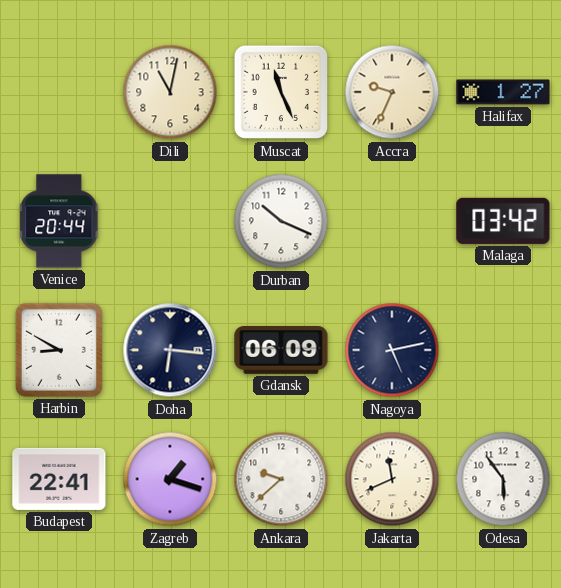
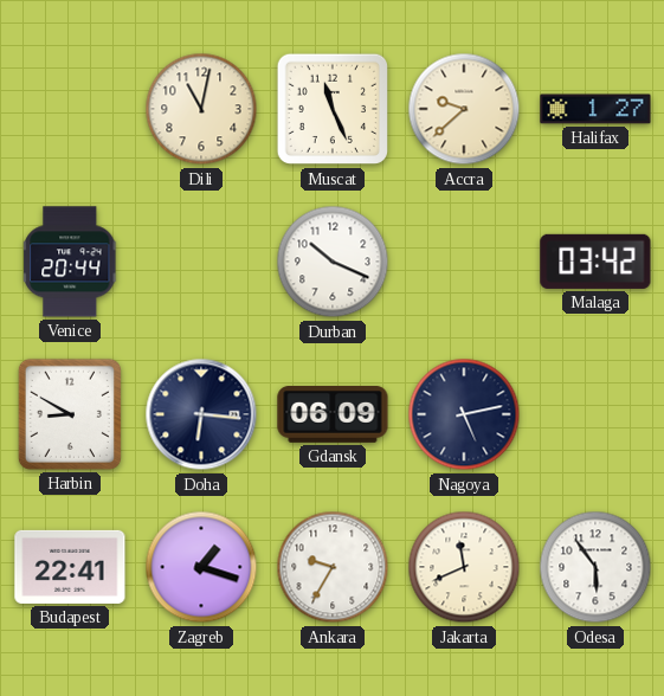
Accra: 9:34 -> 9:38
Ankara: 9:38 -> 9:35
